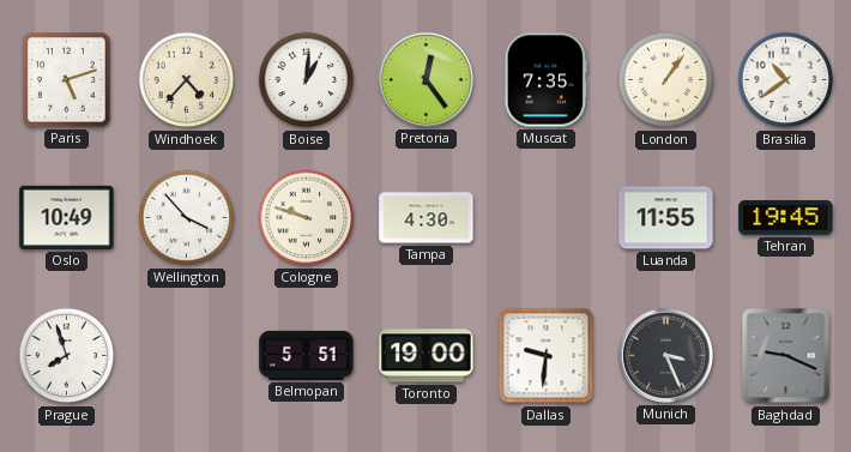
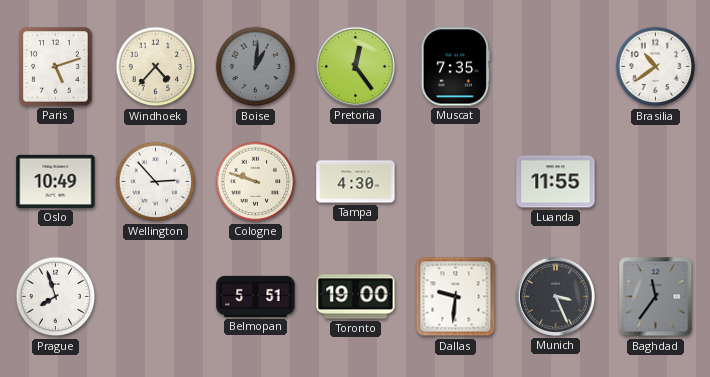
Boise dial: white -> grey
London: 1:06 -> none
Wellington: 3:53 -> 2:53
Tehran: 19:45 -> none
Baghdad: 9:19 -> 11:36
